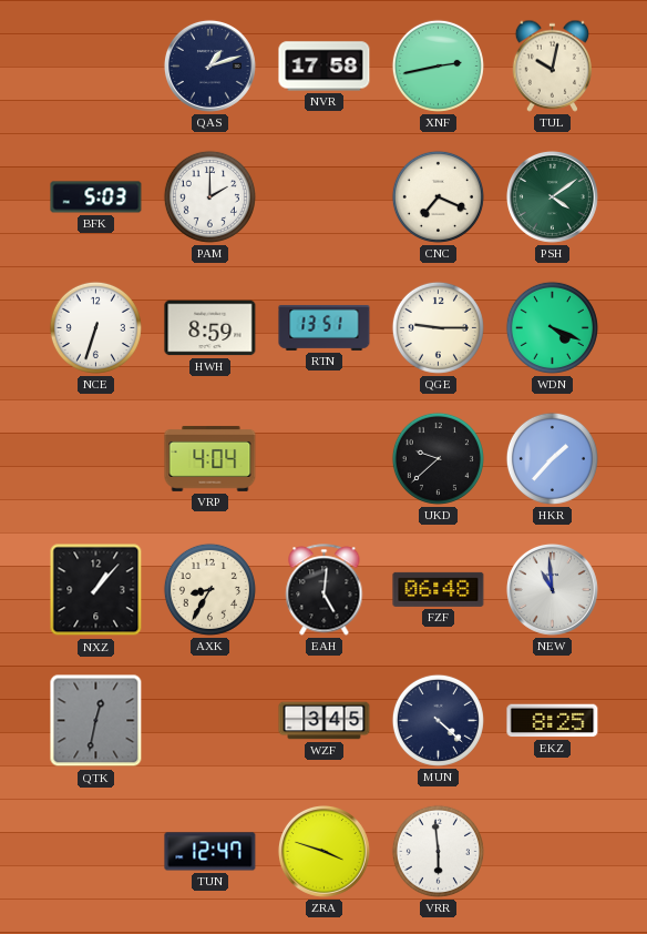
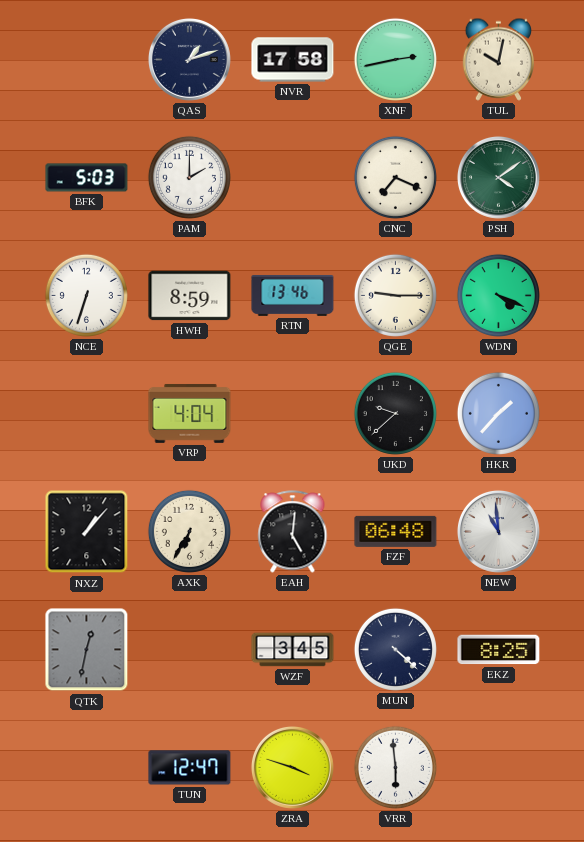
RTN: 13:51 -> 13:46
AXK: 8:35 -> 6:35
